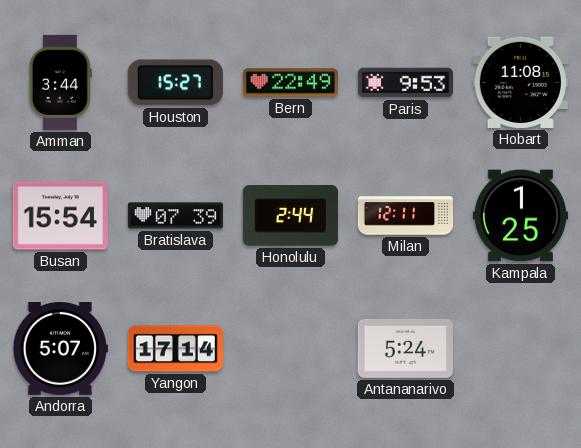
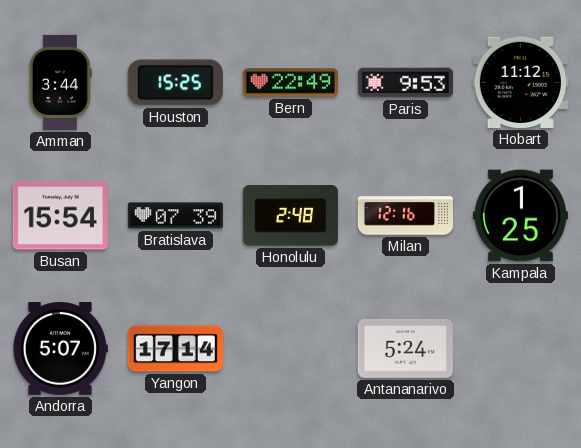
Houston: 15:27 -> 15:25
Hobart: 11:08 -> 11:12
Honolulu: 2:44 -> 2:48
Milan: 12:11 -> 12:16
